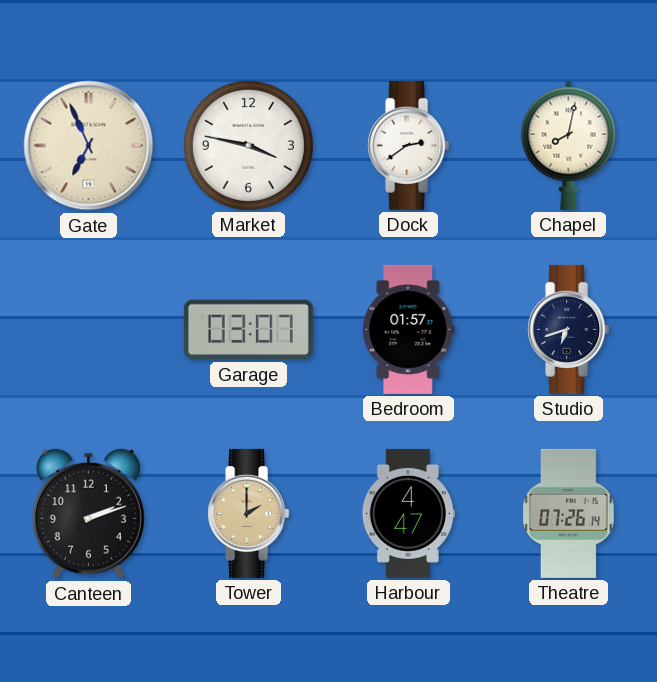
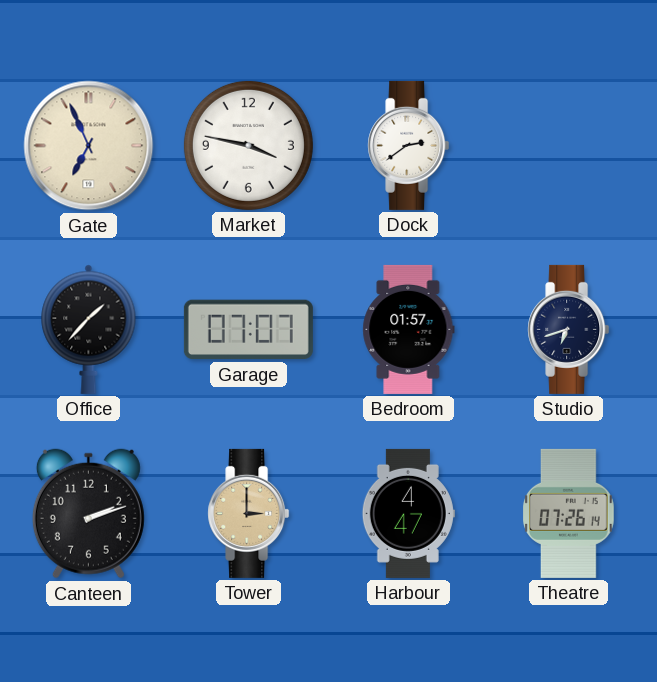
Chapel: 8:02 -> none
Office: none -> 1:37
Garage: 03:07 -> 07:07
Tower: 2:00 -> 3:00
